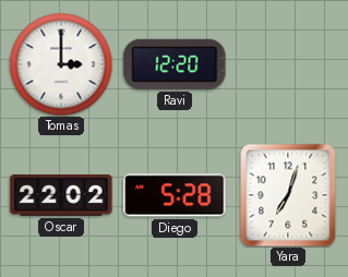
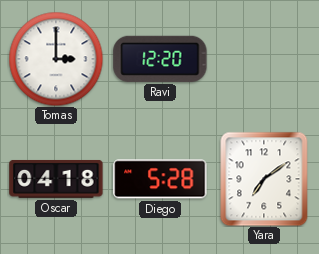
Oscar: 22:02 -> 04:18
Yara: 7:03 -> 7:09
